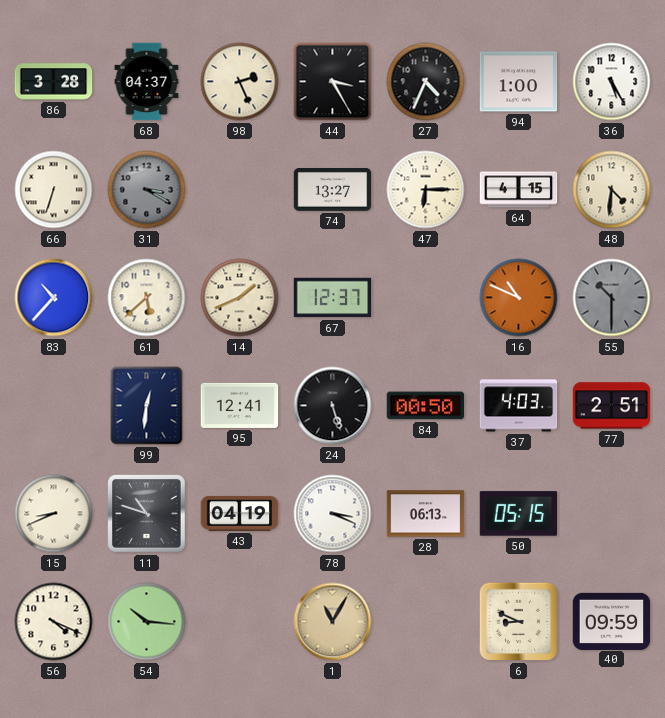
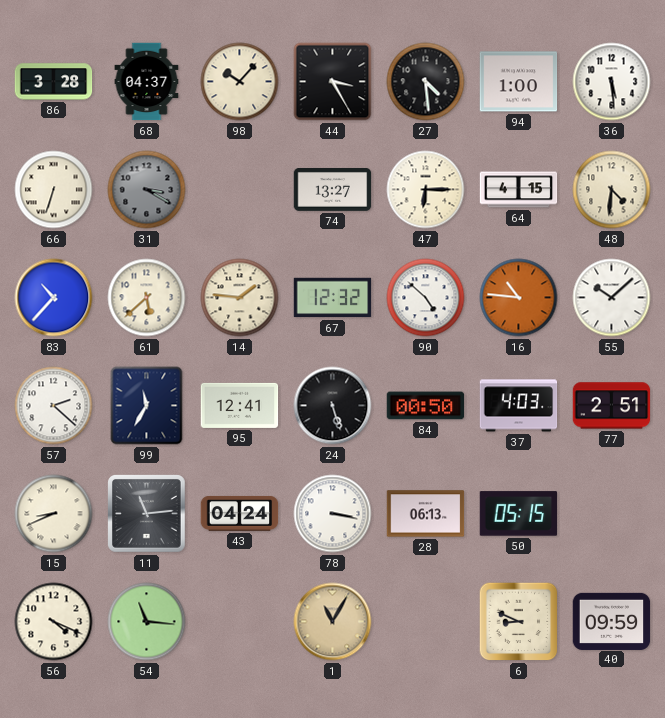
98: 2:26 -> 10:07
27: 4:34 -> 4:29
36: 5:25 -> 5:29
14: 1:41 -> 1:46
67: 12:37 -> 12:32
90: none -> 4:52
16: 10:49 -> 10:46
55: 10:30 -> 10:08
55 dial: grey -> white
57: none -> 2:22
99: 12:31 -> 11:35
11: 10:48 -> 11:14
43: 04:19 -> 04:24
78: 3:19 -> 3:17
54: 10:16 -> 11:16
